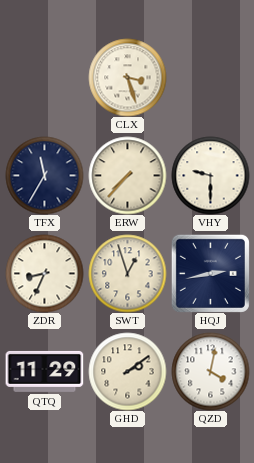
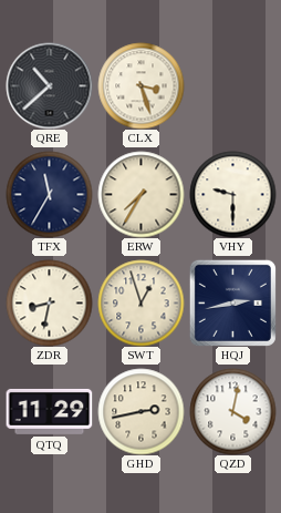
QRE: none -> 10:38
ERW: 7:37 -> 7:35
ZDR: 8:34 -> 8:32
GHD: 2:09 -> 2:43
